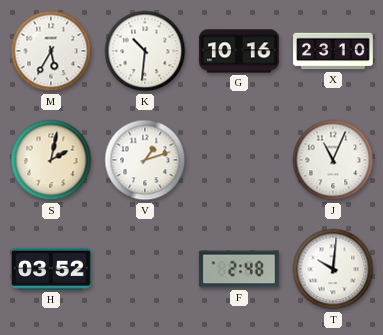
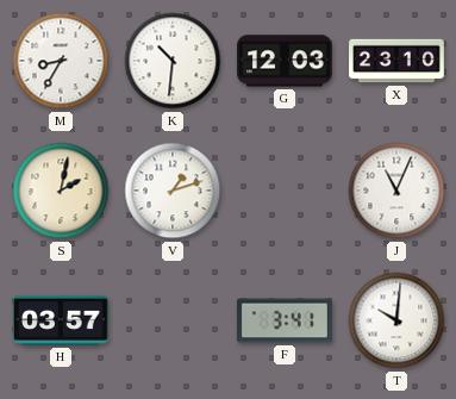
M: 5:35 -> 8:35
G: 10:16 -> 12:03
H: 03:52 -> 03:57
F: 2:48 -> 3:41
